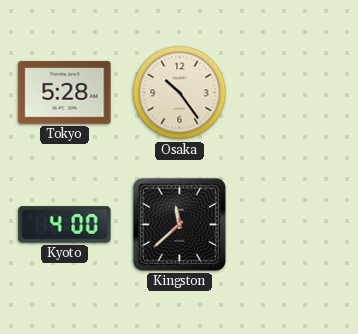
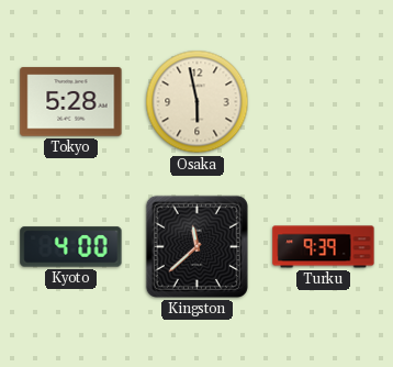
Osaka: 10:24 -> 5:58
Turku: none -> 9:39
